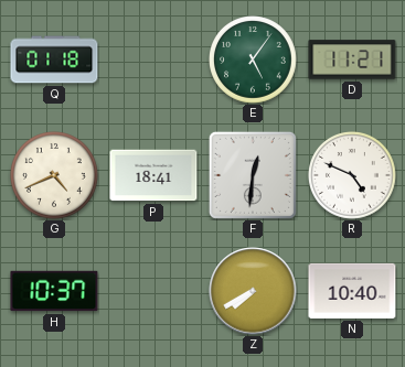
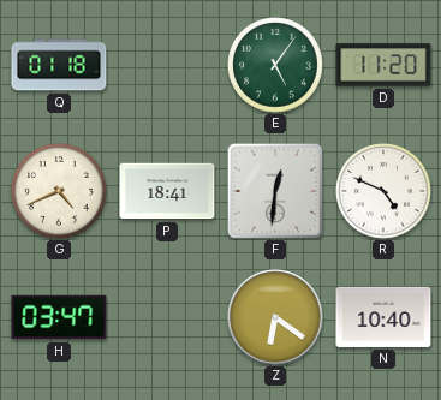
D: 11:21 -> 11:20
H: 10:37 -> 03:47
Z: 7:40 -> 6:21
